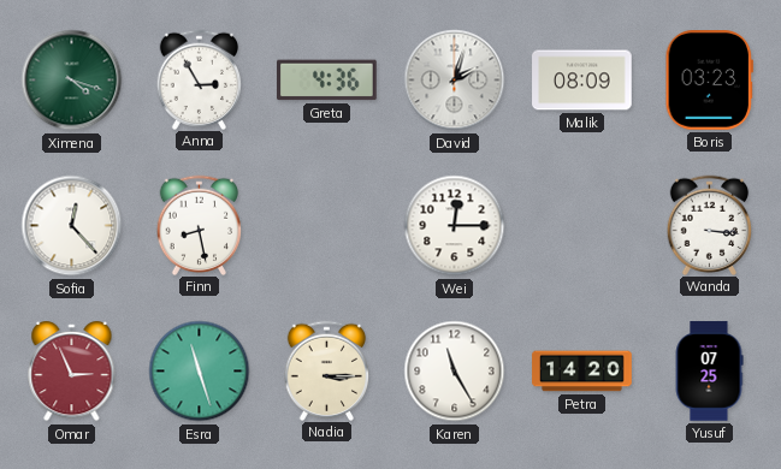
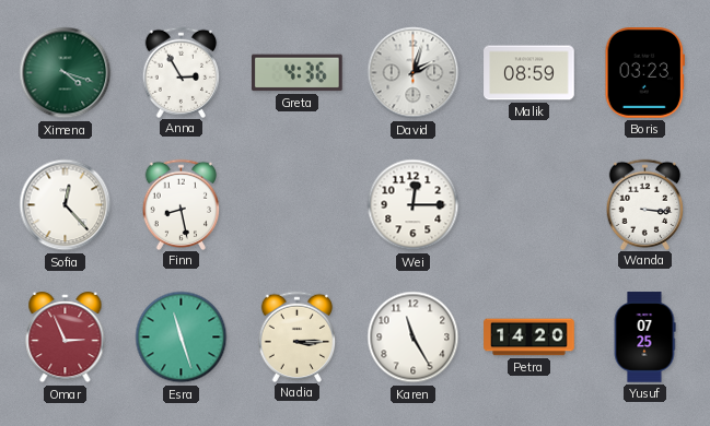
Malik: 08:09 -> 08:59
